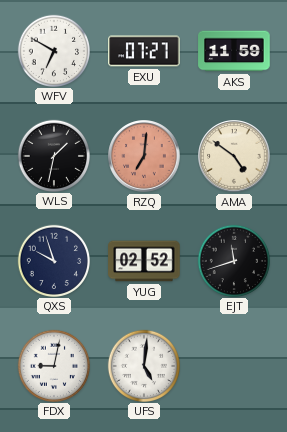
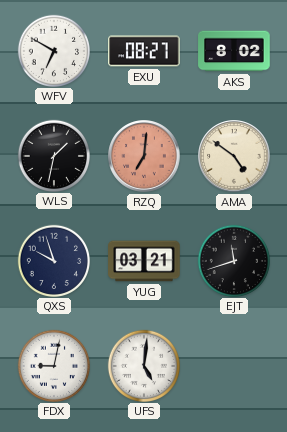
EXU: 07:27 -> 08:27
AKS: 11:59 -> 8:02
YUG: 02:52 -> 03:21
